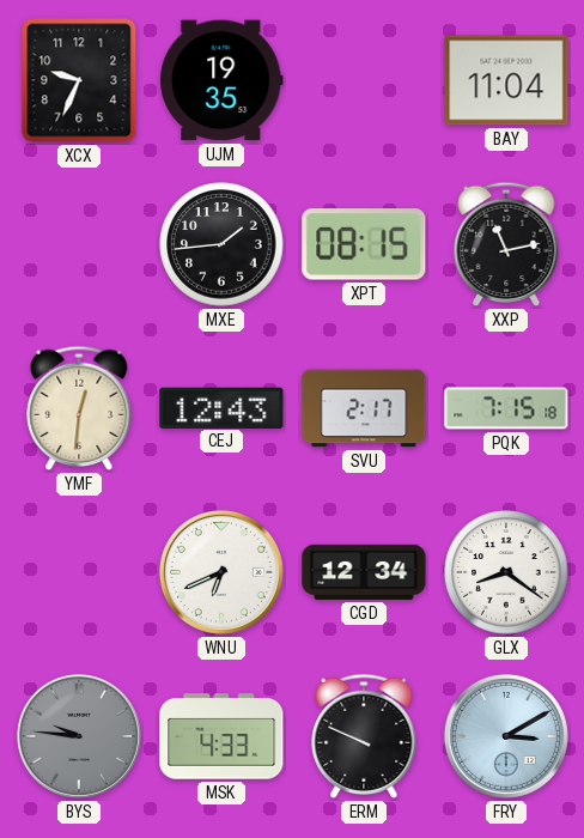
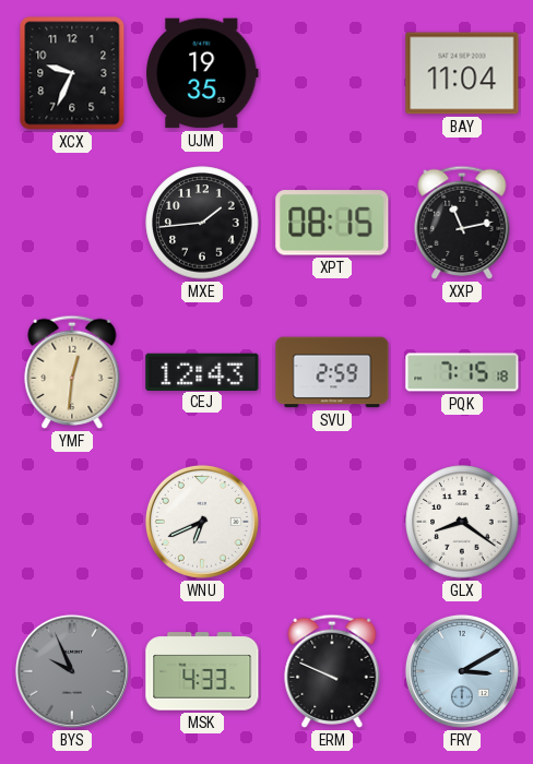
SVU: 2:17 -> 2:59
CGD: 12:34 -> none
BYS: 9:46 -> 9:56
